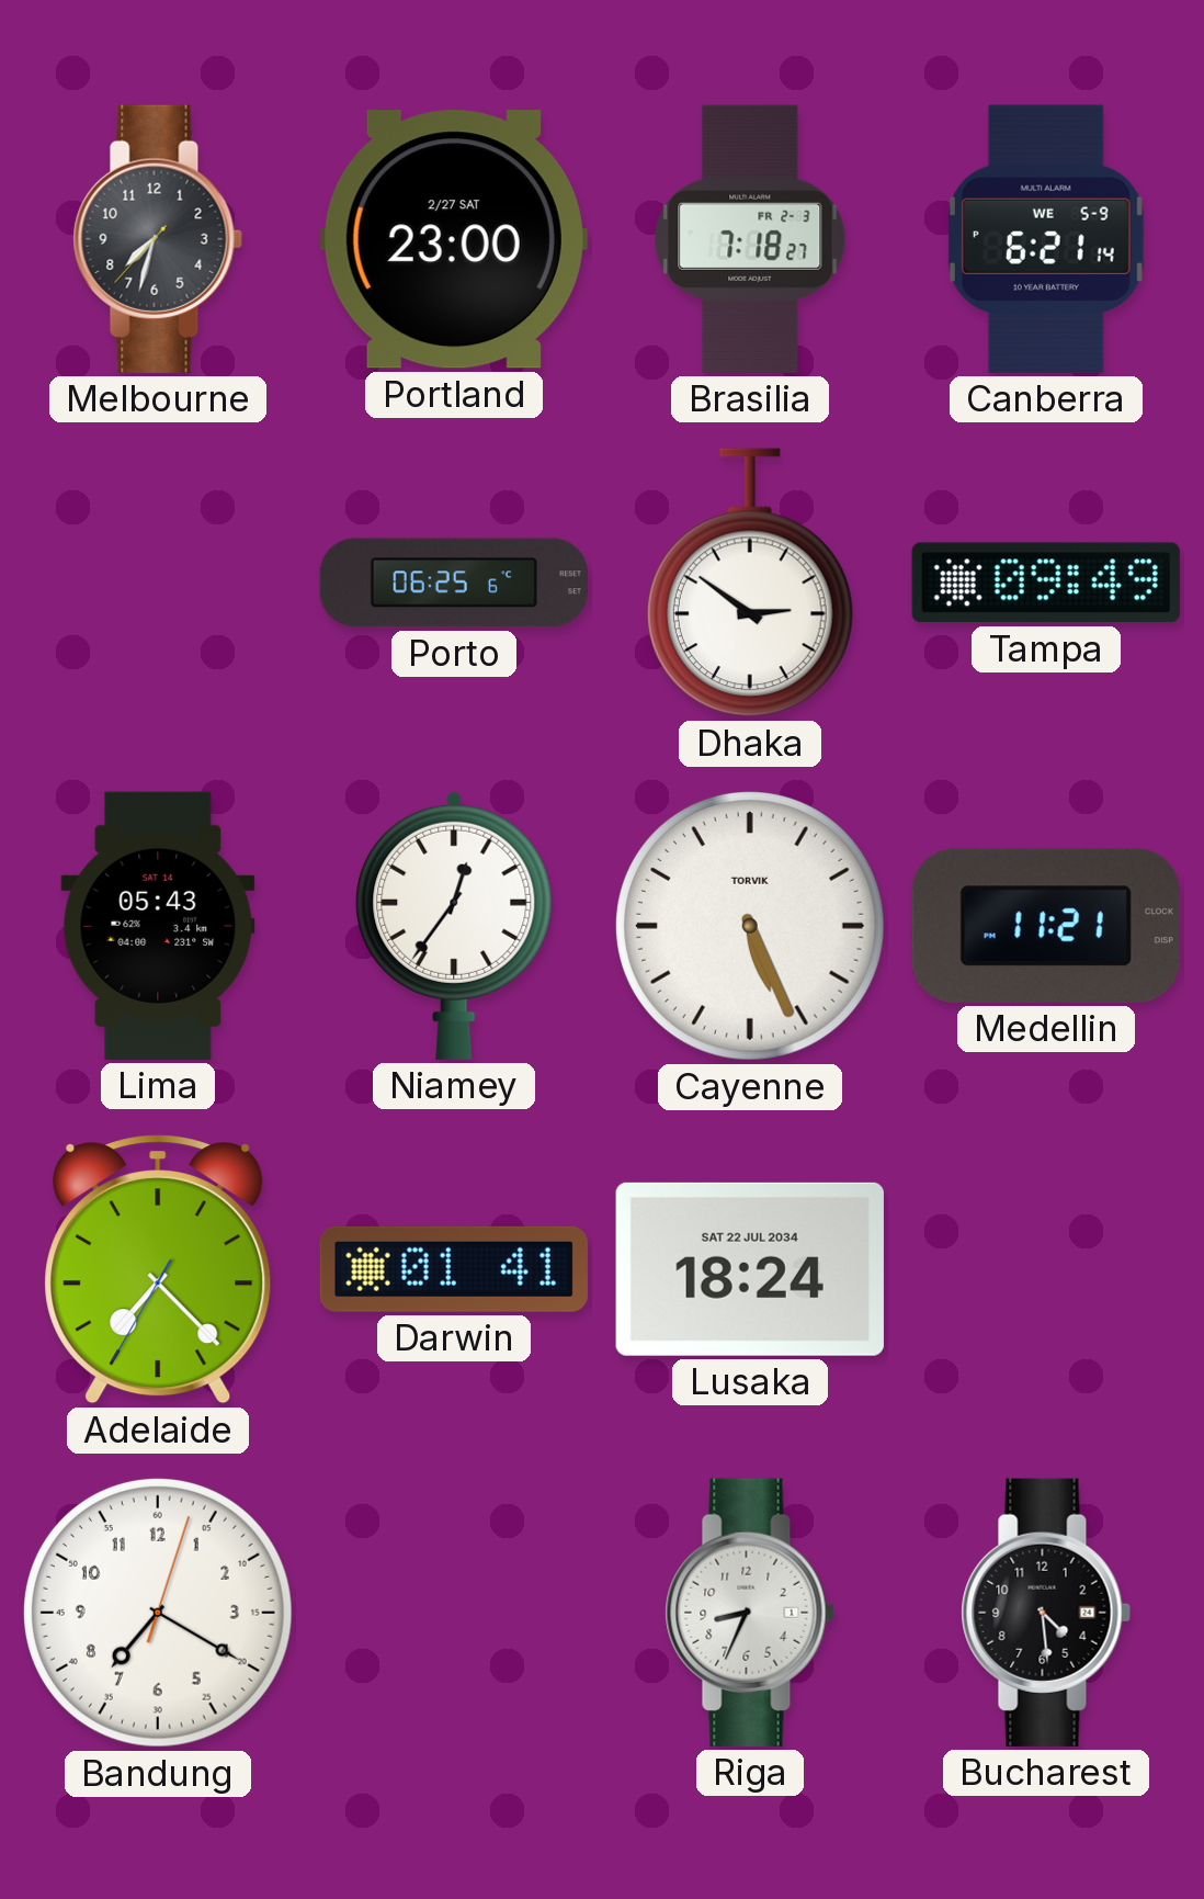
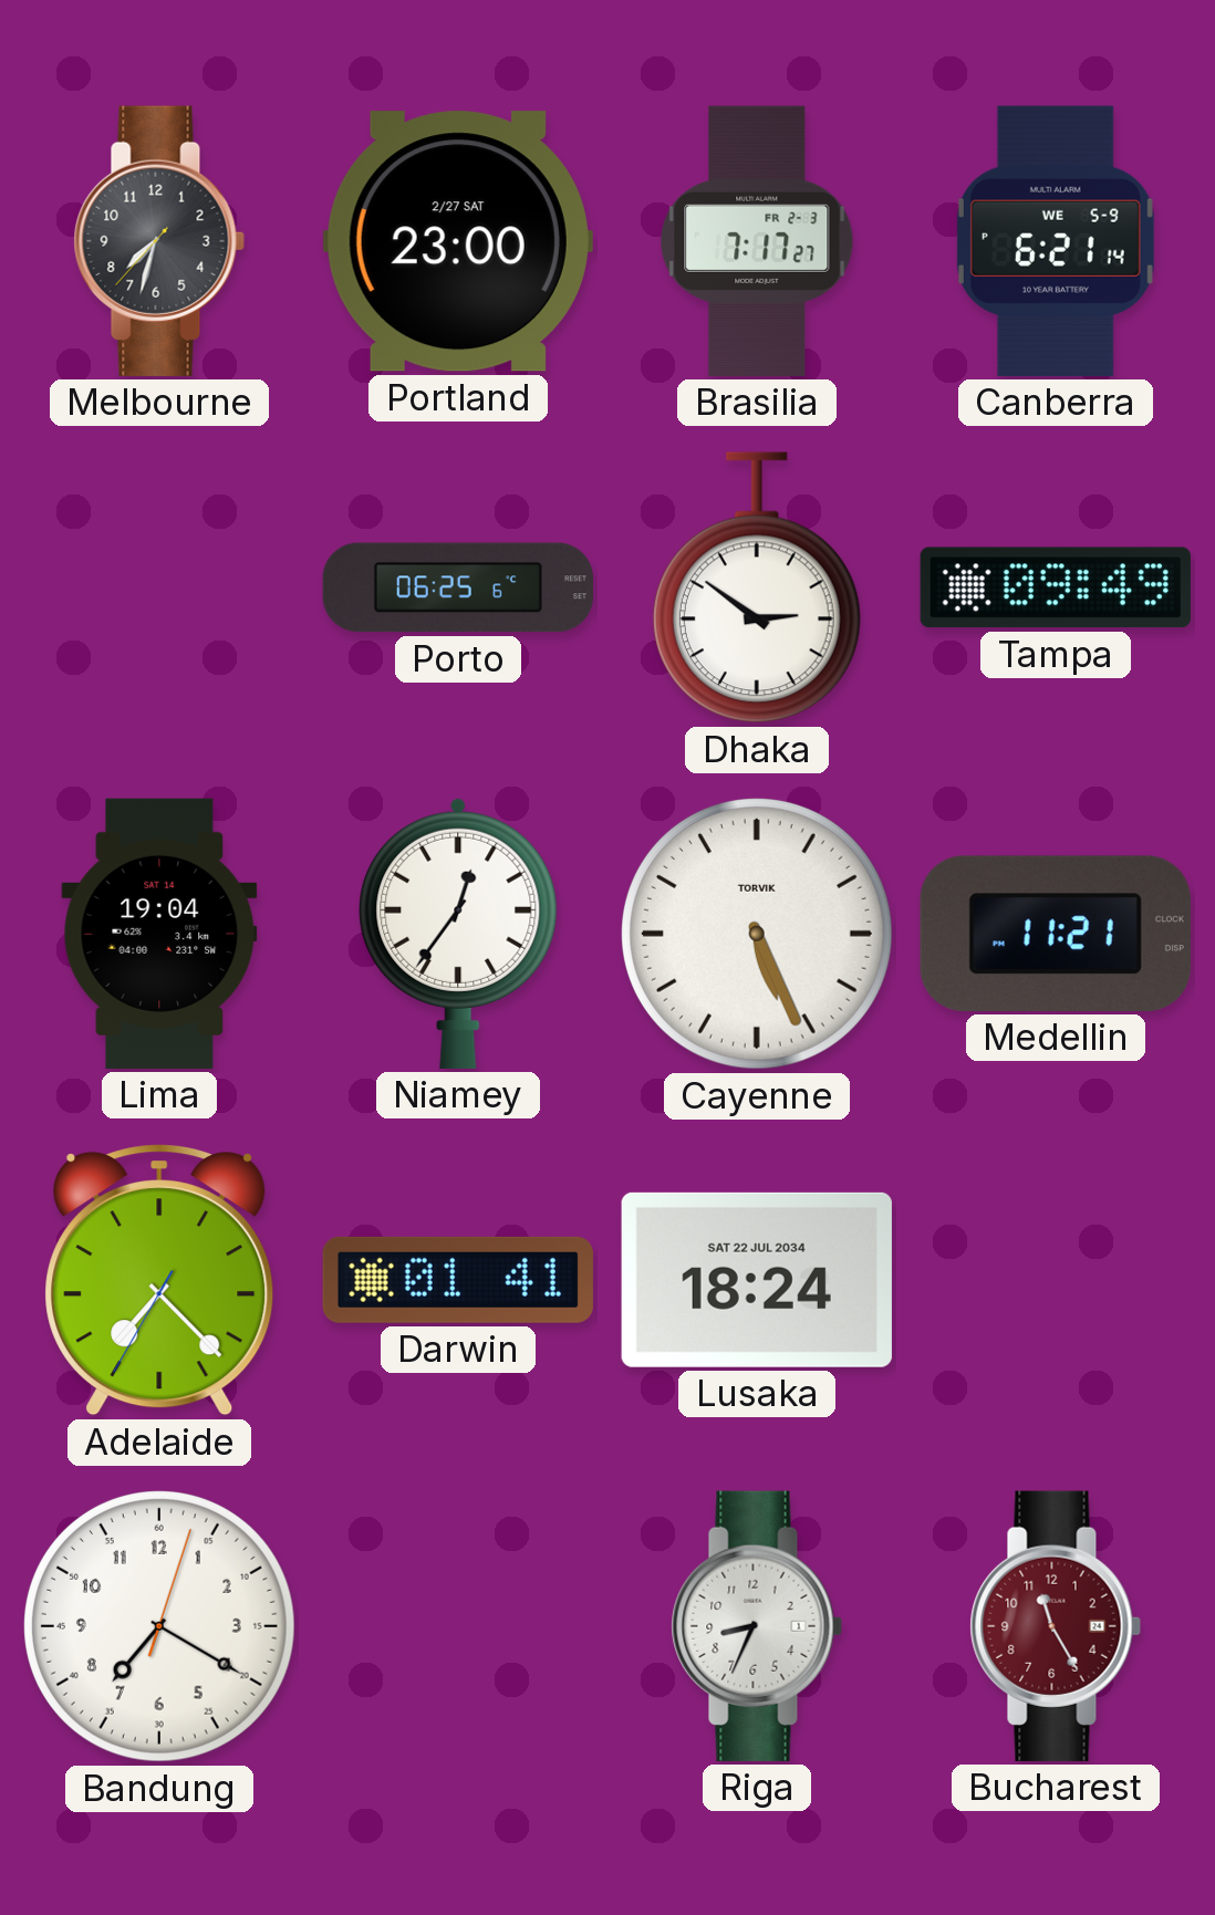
Brasilia: 7:18 -> 7:17
Lima: 05:43 -> 19:04
Bucharest: 4:29 -> 11:25
Bucharest dial: black -> burgundy
